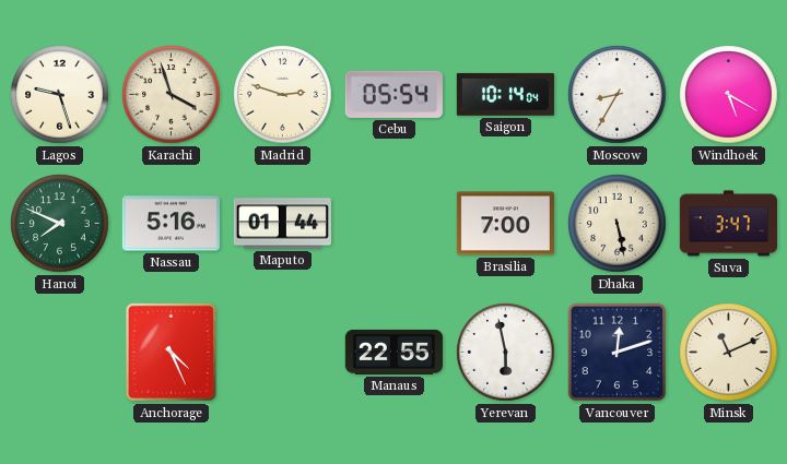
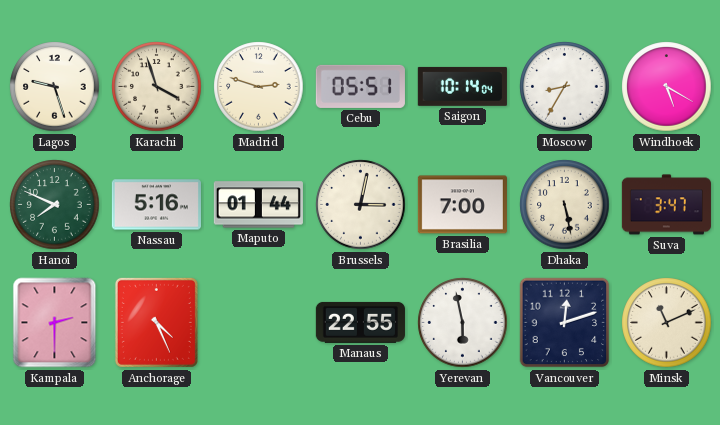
Cebu: 05:54 -> 05:51
Brussels: none -> 3:02
Kampala: none -> 2:30
